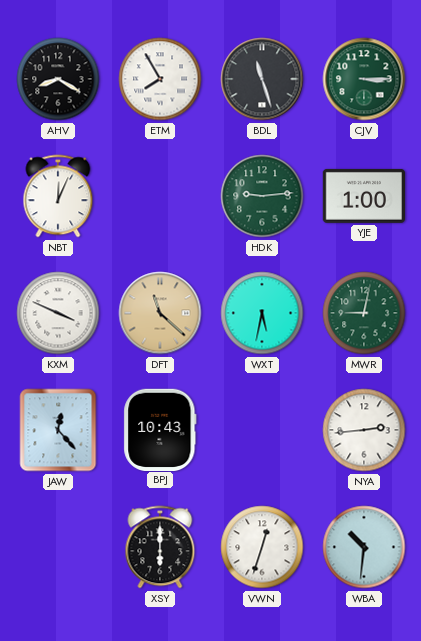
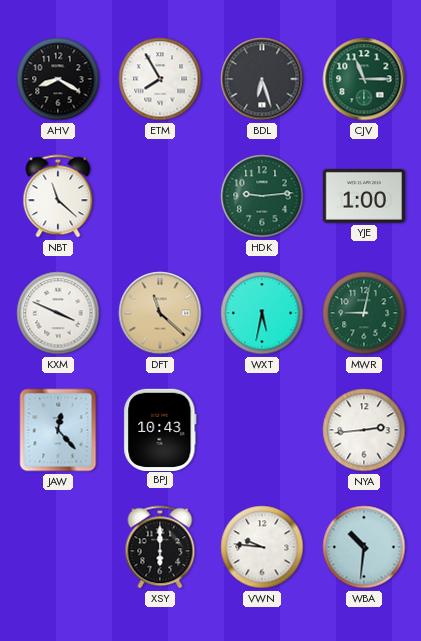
BDL: 11:27 -> 6:27
CJV: 3:15 -> 11:15
NBT: 12:04 -> 11:22
VWN: 12:33 -> 9:46
